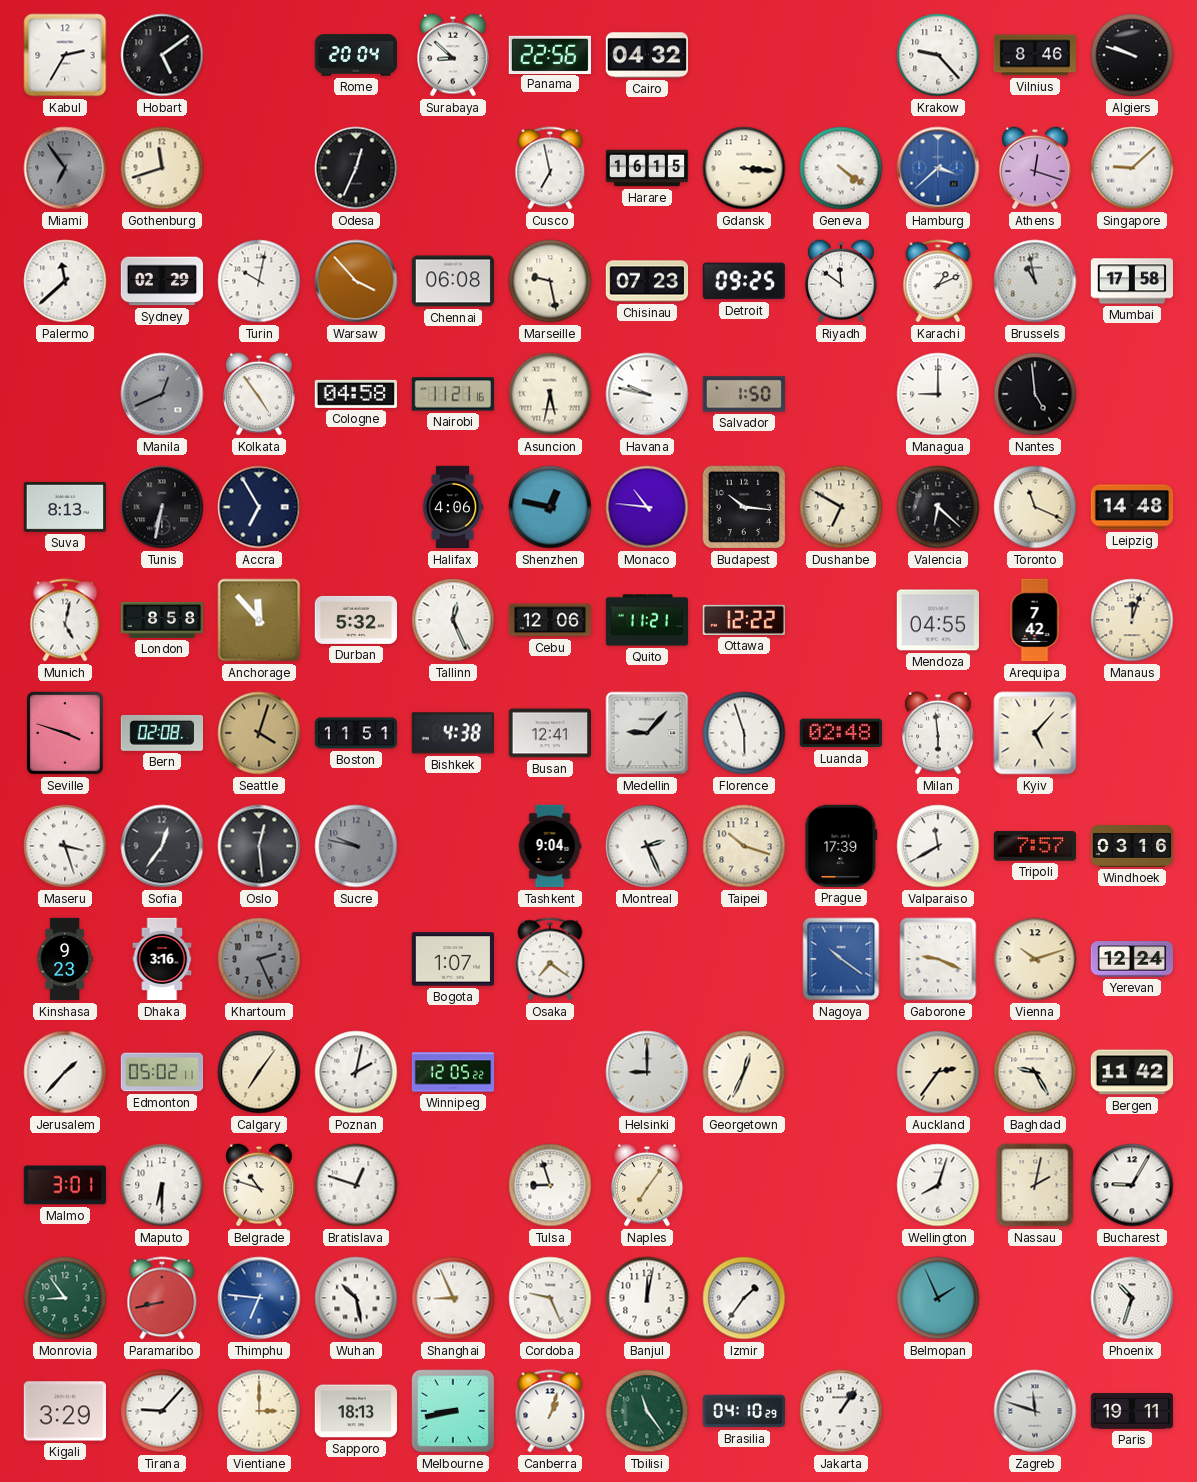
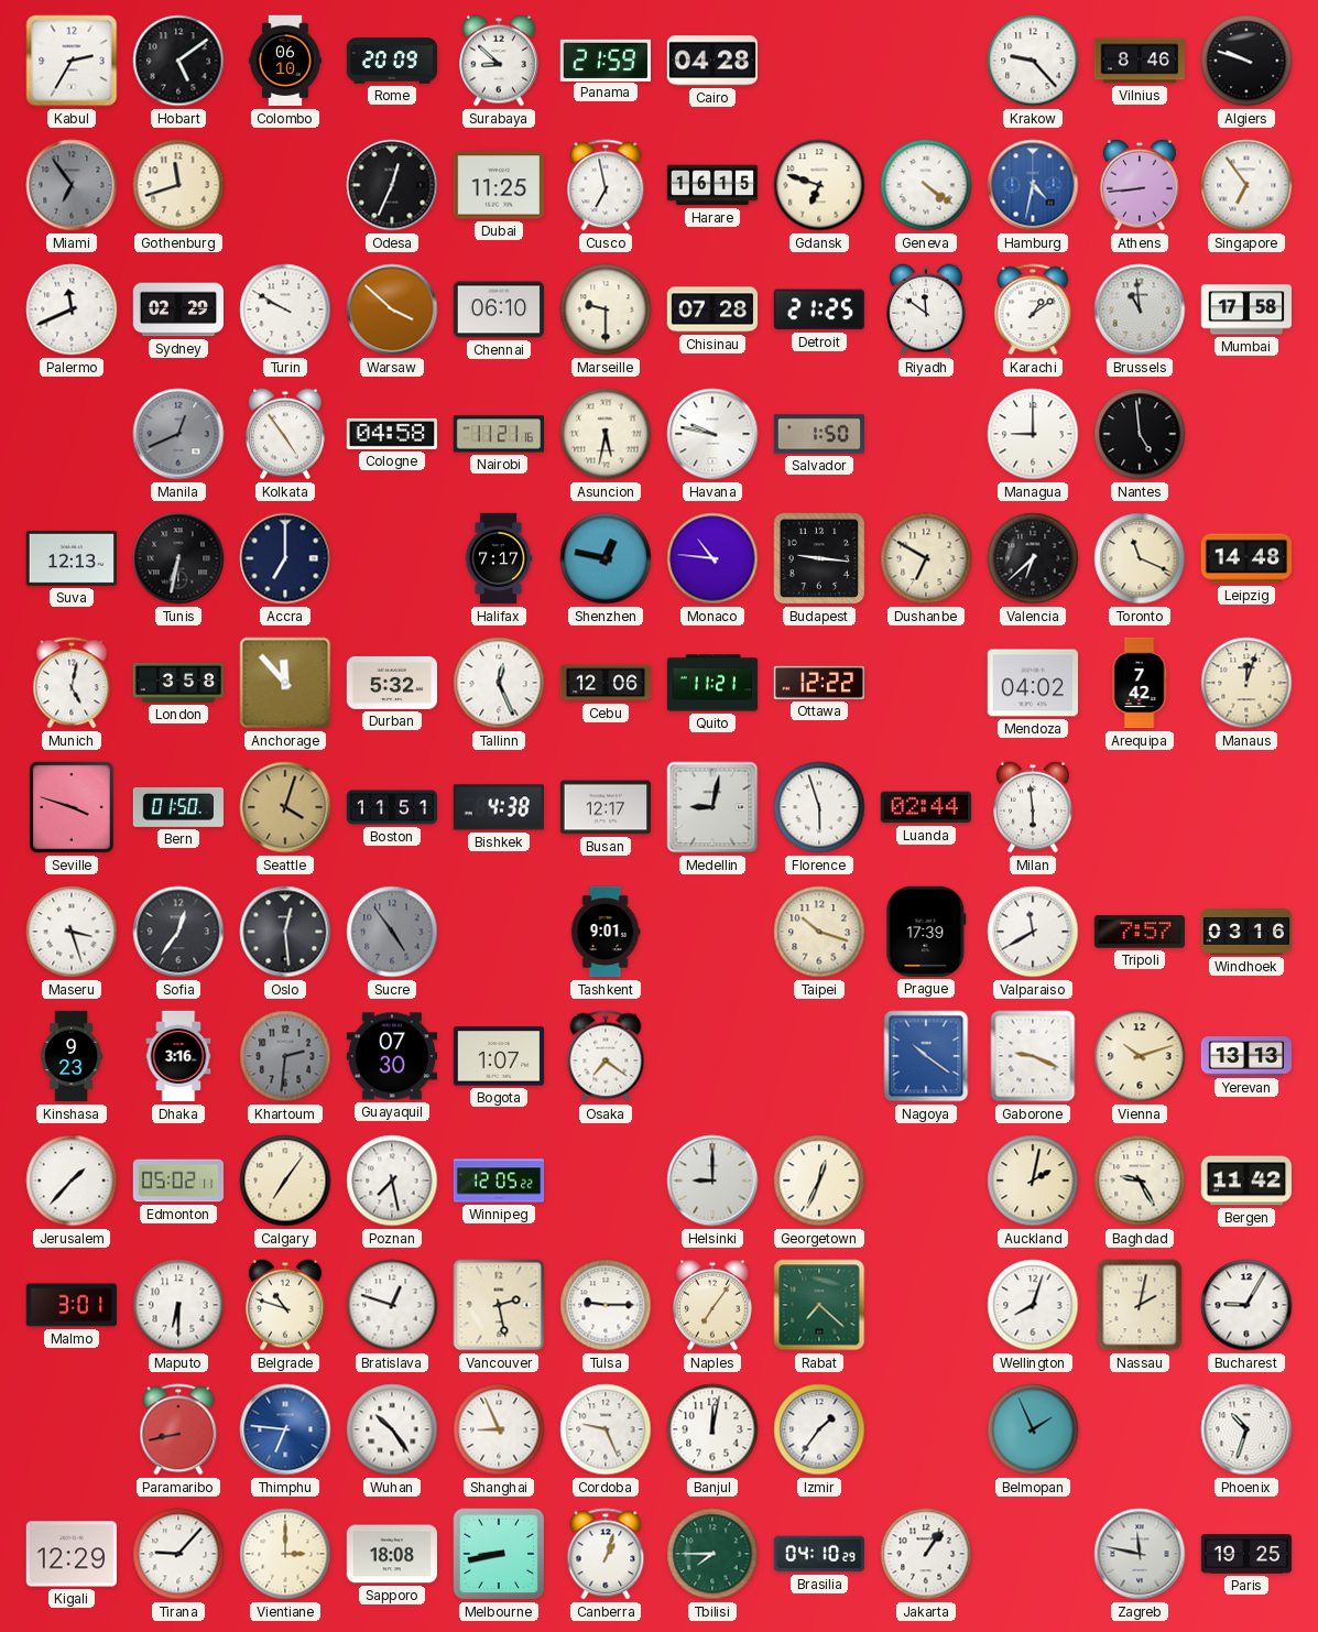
Colombo: none -> 06:10
Rome: 20:04 -> 20:09
Panama: 22:56 -> 21:59
Cairo: 04:32 -> 04:28
Dubai: none -> 11:25
Gdansk: 3:16 -> 6:48
Hamburg: 3:38 -> 4:32
Athens: 12:18 -> 8:44
Singapore: 9:08 -> 6:54
Palermo: 11:38 -> 11:41
Turin: 10:02 -> 9:50
Warsaw: 3:53 -> 3:52
Chennai: 06:08 -> 06:10
Marseille: 9:28 -> 9:30
Chisinau: 07:23 -> 07:28
Detroit: 09:25 -> 21:25
Karachi: 1:11 -> 1:09
Brussels: 10:58 -> 10:59
Suva: 8:13 -> 12:13
Accra: 6:55 -> 7:00
Halifax: 4:06 -> 7:17
Budapest: 10:16 -> 9:16
Valencia: 6:22 -> 6:38
London: 8:58 -> 3:58
Mendoza: 04:55 -> 04:02
Bern: 02:08 -> 01:50
Busan: 12:41 -> 12:17
Medellin: 9:07 -> 9:02
Luanda: 02:48 -> 02:44
Kyiv: 5:07 -> none
Sucre: 9:47 -> 4:54
Tashkent: 9:04 -> 9:01
Montreal: 2:26 -> none
Khartoum: 2:26 -> 2:31
Guayaquil: none -> 07:30
Yerevan: 12:24 -> 13:13
Poznan: 2:02 -> 7:28
Auckland: 2:36 -> 2:02
Vancouver: none -> 2:28
Tulsa: 8:57 -> 9:15
Rabat: none -> 7:22
Monrovia: 8:54 -> none
Wuhan: 10:28 -> 10:24
Kigali: 3:29 -> 12:29
Sapporo: 18:13 -> 18:08
Tbilisi: 11:24 -> 7:45
Zagreb: 11:48 -> 11:47
Paris: 19:11 -> 19:25
